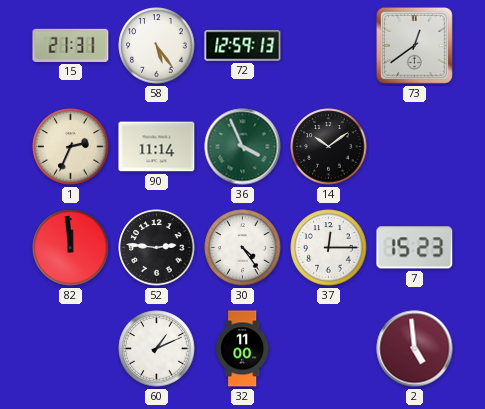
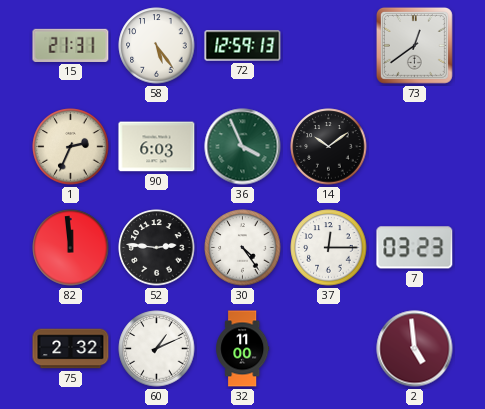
90: 11:14 -> 6:03
7: 15:23 -> 03:23
75: none -> 2:32
